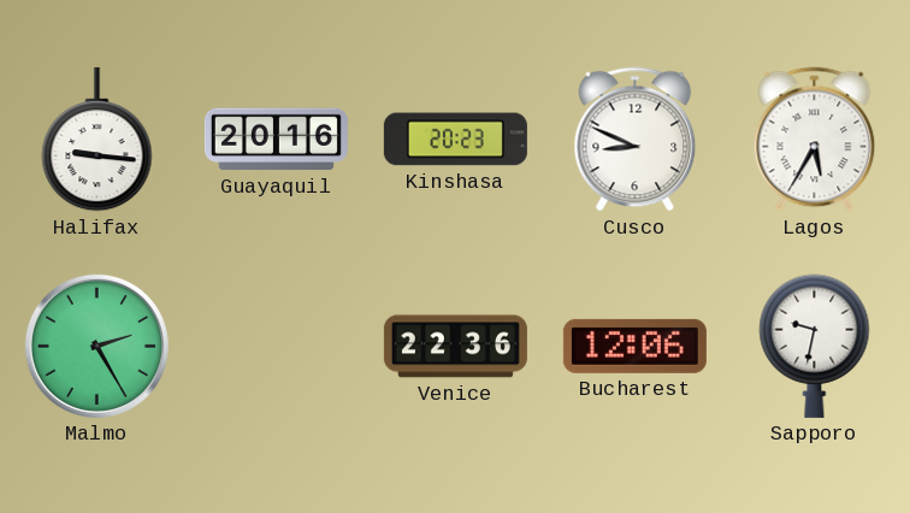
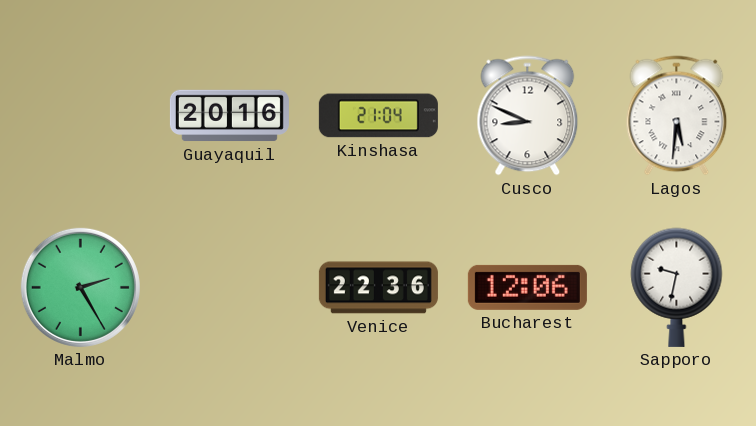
Halifax: 9:16 -> none
Kinshasa: 20:23 -> 21:04
Lagos: 5:35 -> 5:31
